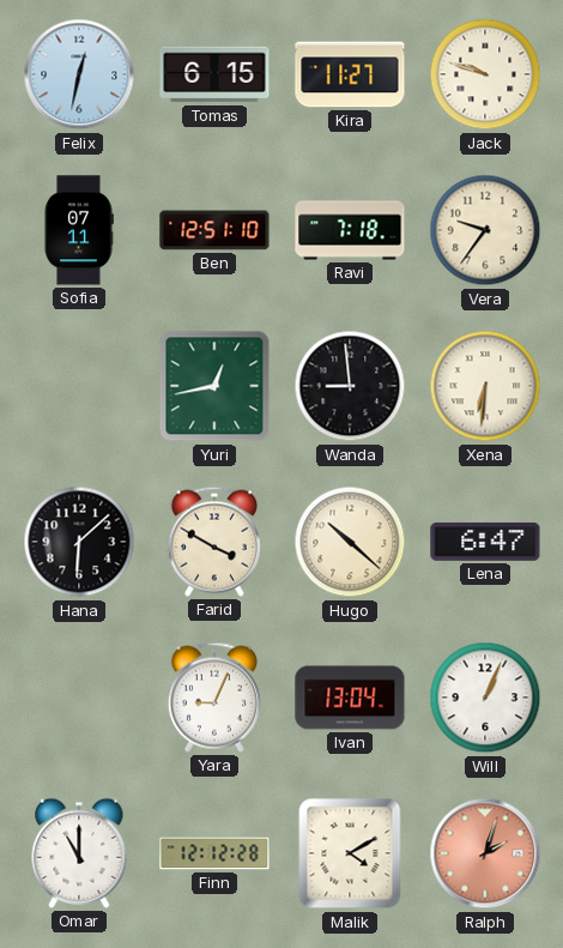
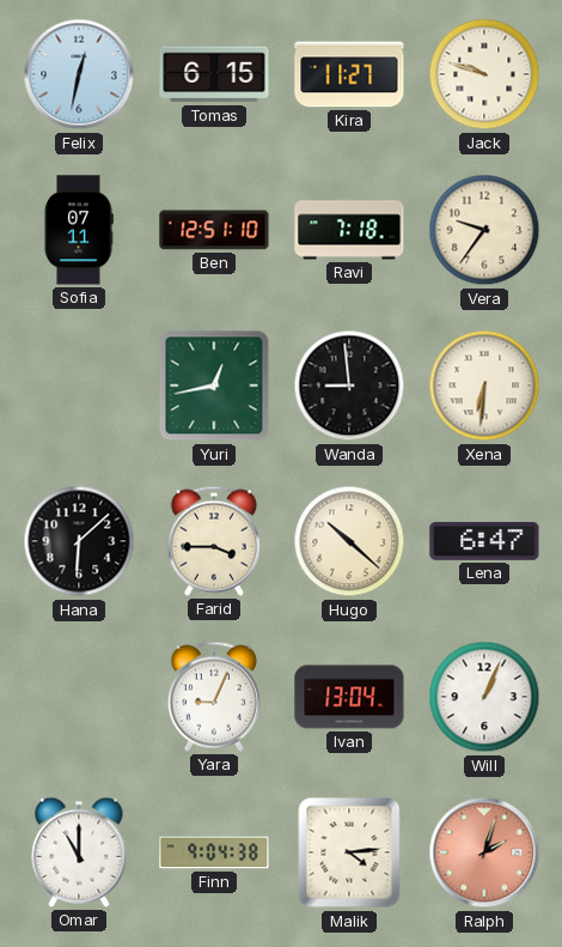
Farid: 3:50 -> 3:45
Finn: 12:12 -> 9:04
Malik: 4:10 -> 4:14
